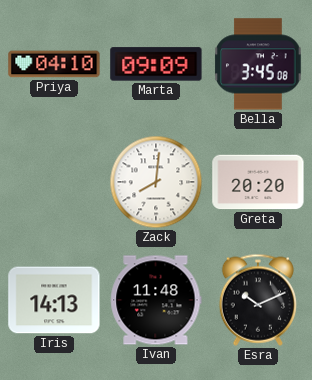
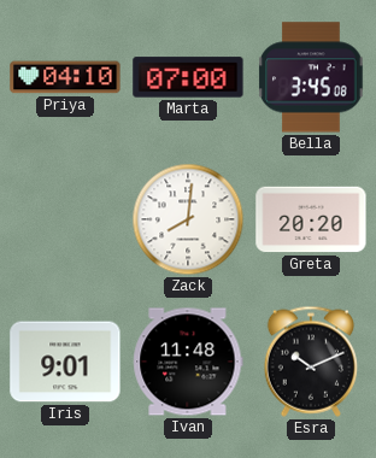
Marta: 09:09 -> 07:00
Iris: 14:13 -> 9:01
